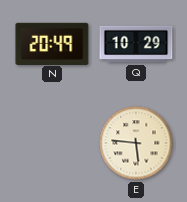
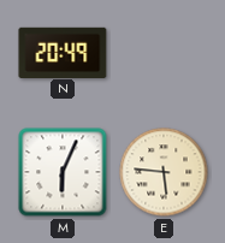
Q: 10:29 -> none
M: none -> 6:04
